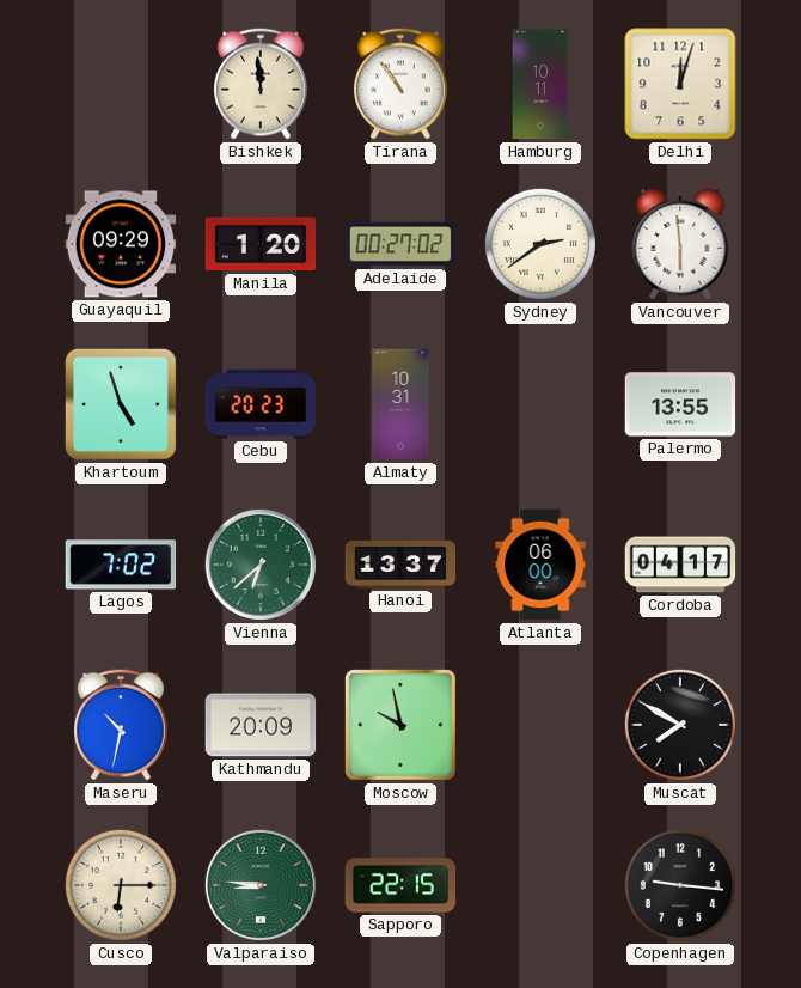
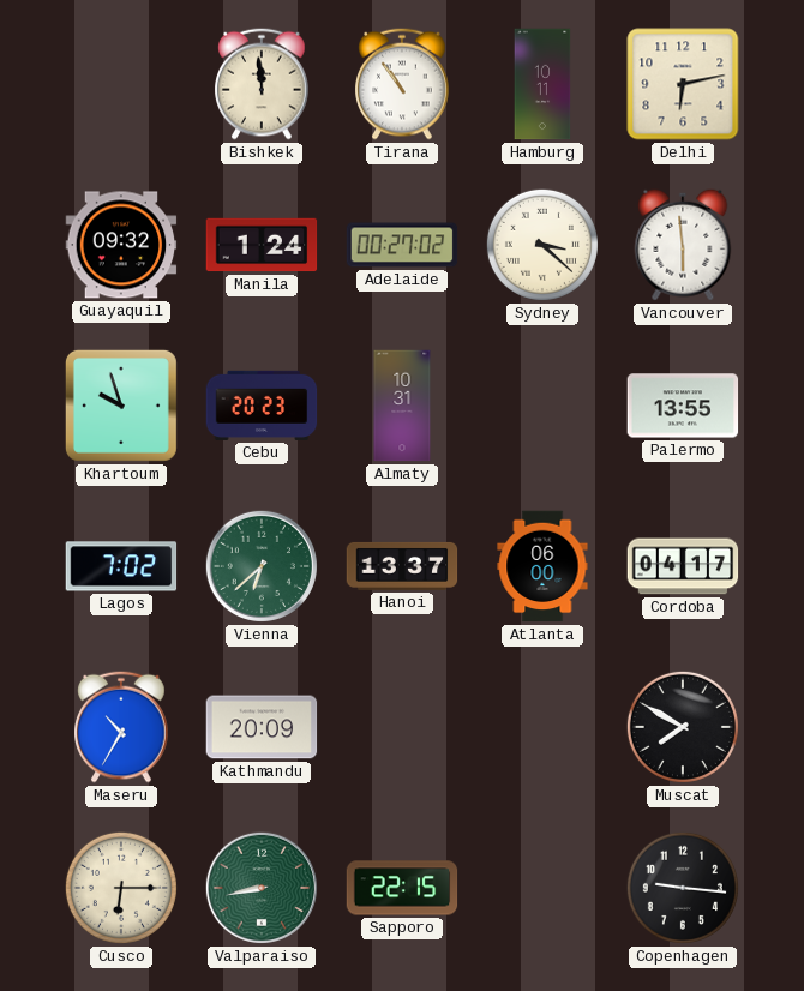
Delhi: 12:03 -> 6:13
Guayaquil: 09:29 -> 09:32
Manila: 1:20 -> 1:24
Sydney: 2:39 -> 3:22
Khartoum: 4:57 -> 9:57
Maseru: 10:32 -> 10:35
Moscow: 9:58 -> none
Valparaiso: 8:46 -> 8:43
